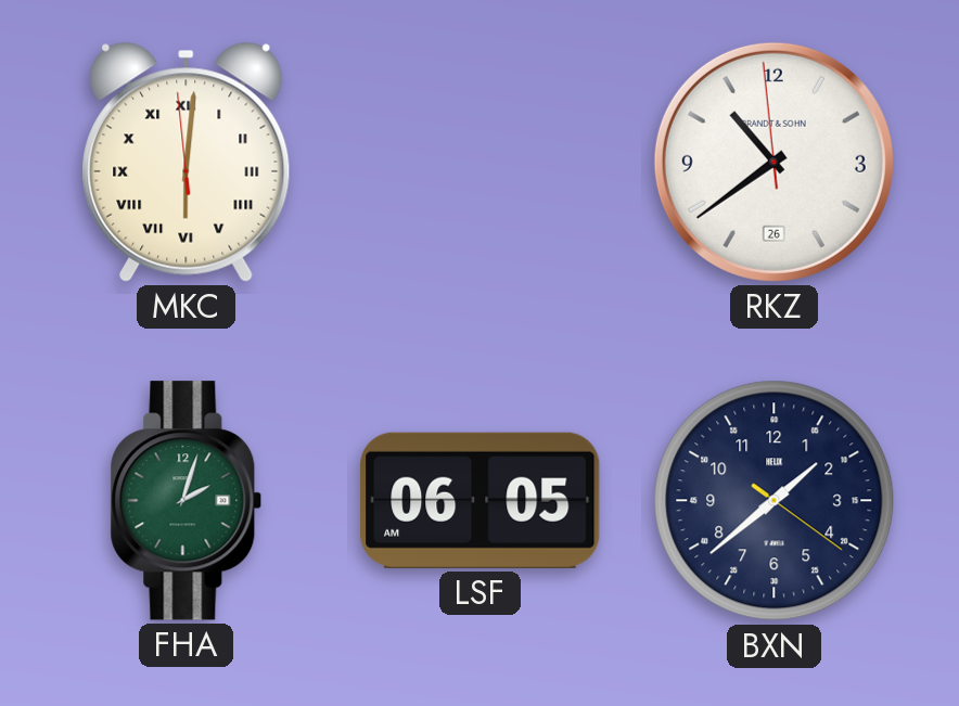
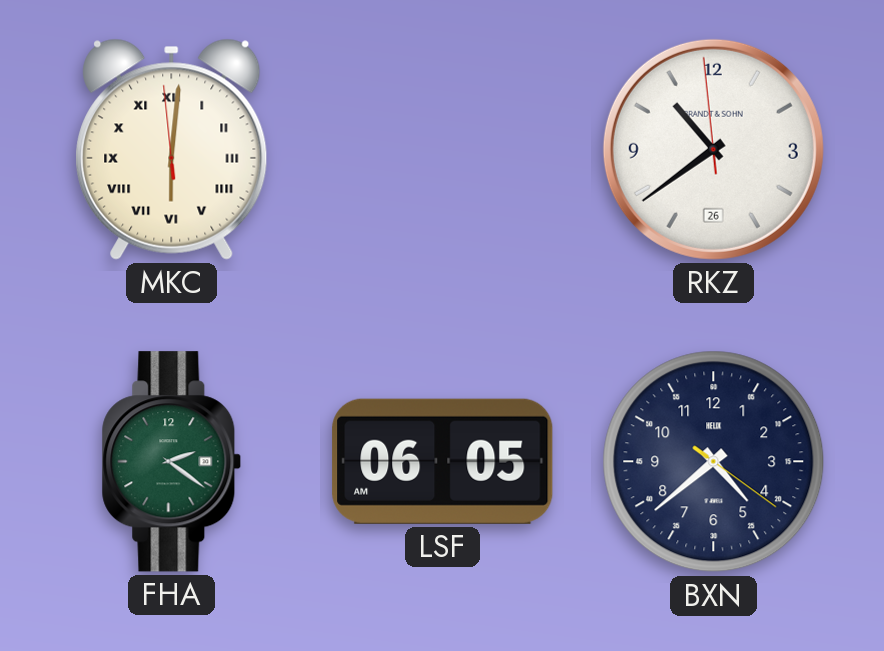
FHA: 2:03 -> 2:21
BXN: 1:38 -> 4:38
